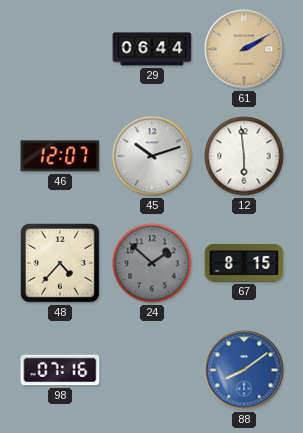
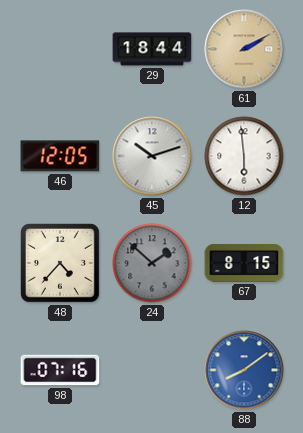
29: 06:44 -> 18:44
46: 12:07 -> 12:05
